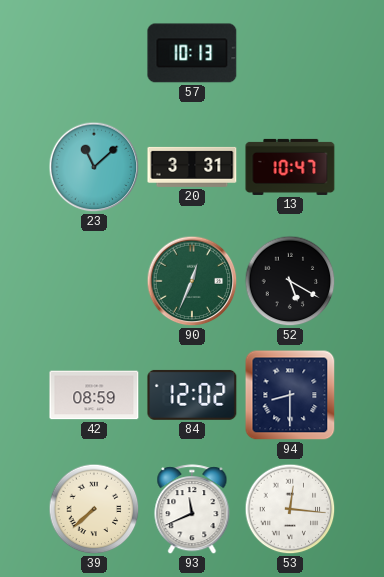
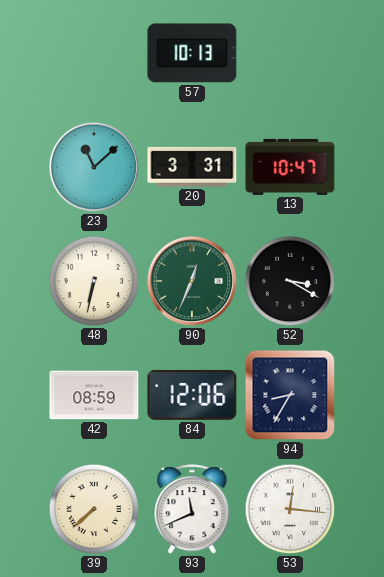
48: none -> 6:32
52: 5:20 -> 3:20
84: 12:02 -> 12:06
94: 8:30 -> 8:35
